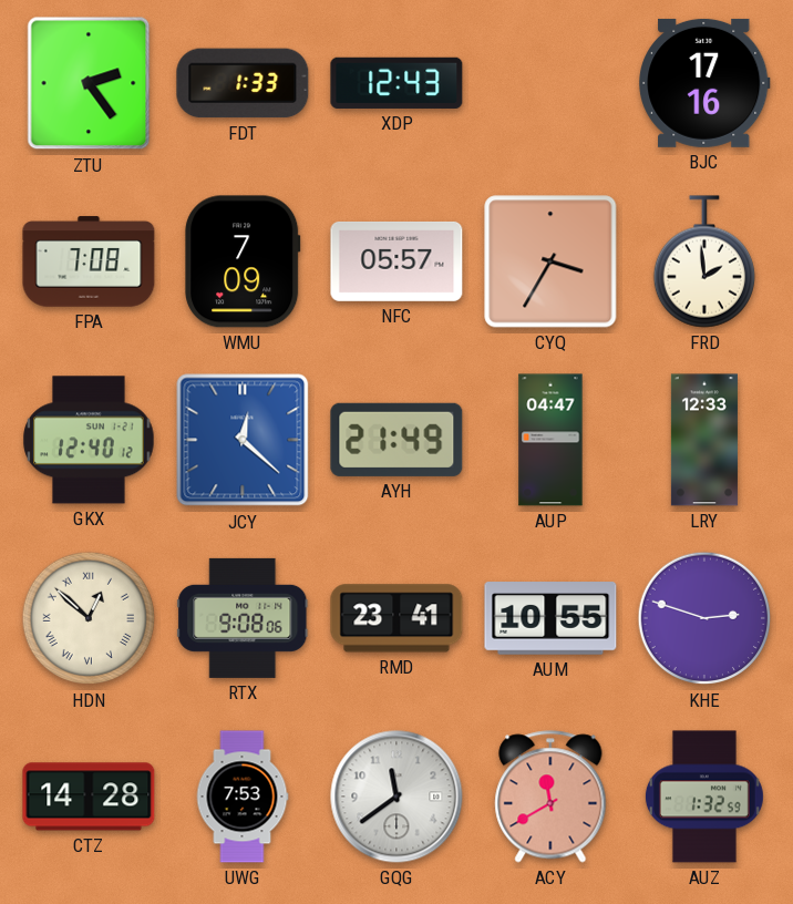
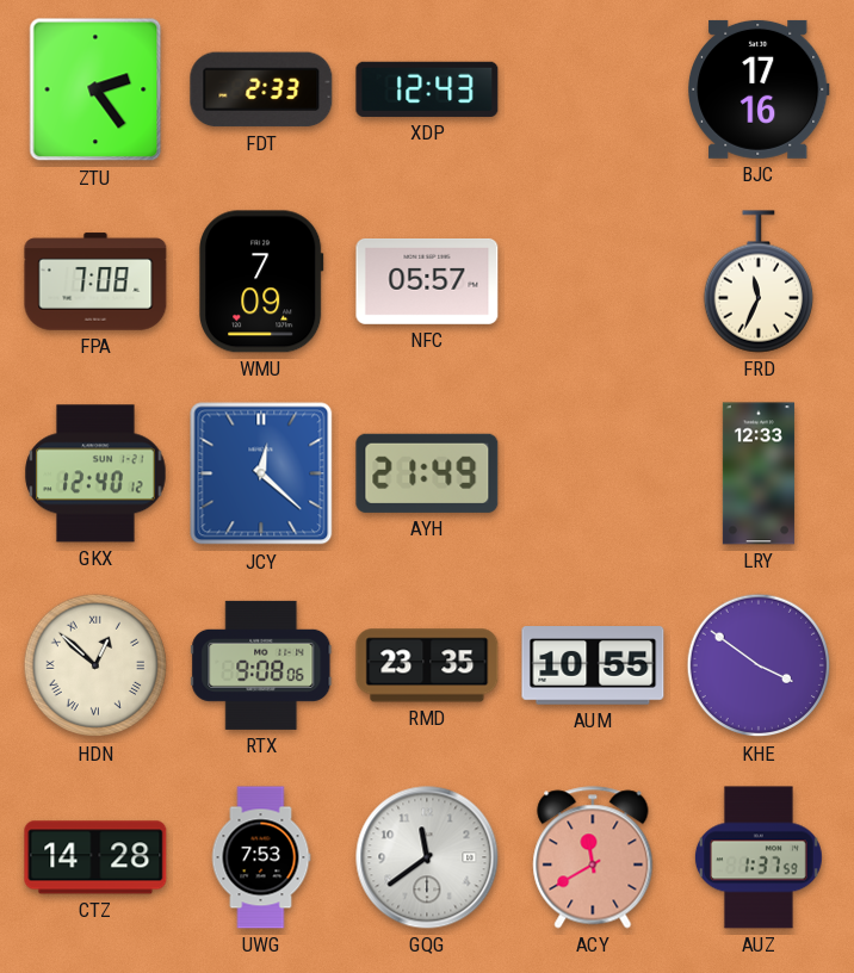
FDT: 1:33 -> 2:33
CYQ: 3:35 -> none
FRD: 1:59 -> 11:34
AUP: 04:47 -> none
RMD: 23:41 -> 23:35
KHE: 2:48 -> 3:51
AUZ: 1:32 -> 1:37
